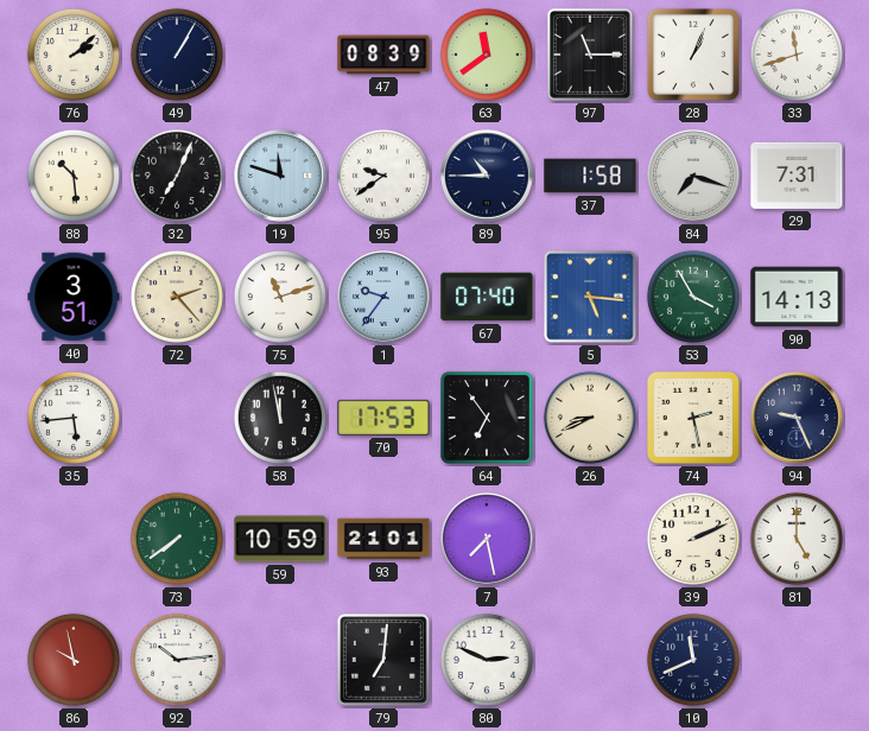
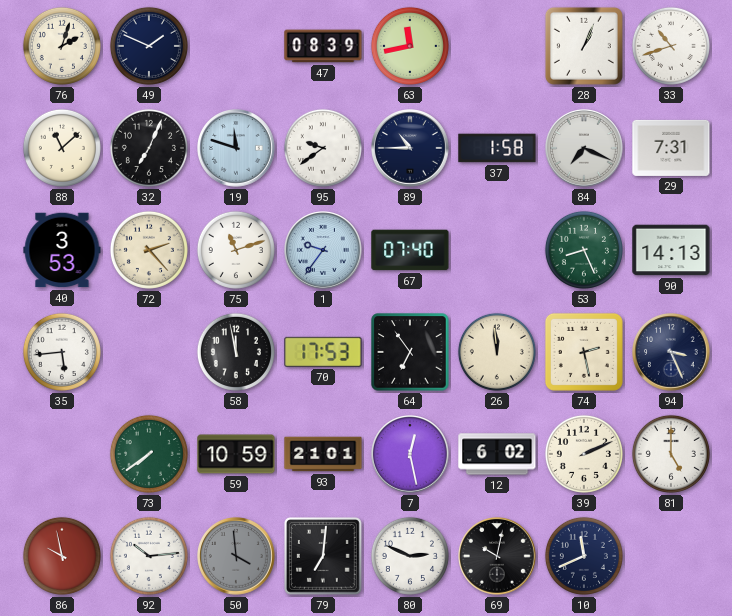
76: 2:08 -> 2:03
49: 1:05 -> 1:49
63: 11:39 -> 11:43
97: 11:15 -> none
33: 11:42 -> 10:42
88: 10:29 -> 11:08
84: 7:18 -> 7:19
40: 3:51 -> 3:53
5: 5:16 -> none
53: 3:55 -> 8:26
26: 8:41 -> 11:59
94: 9:26 -> 3:26
7: 7:28 -> 12:28
12: none -> 6:02
50: none -> 3:59
69: none -> 10:02
